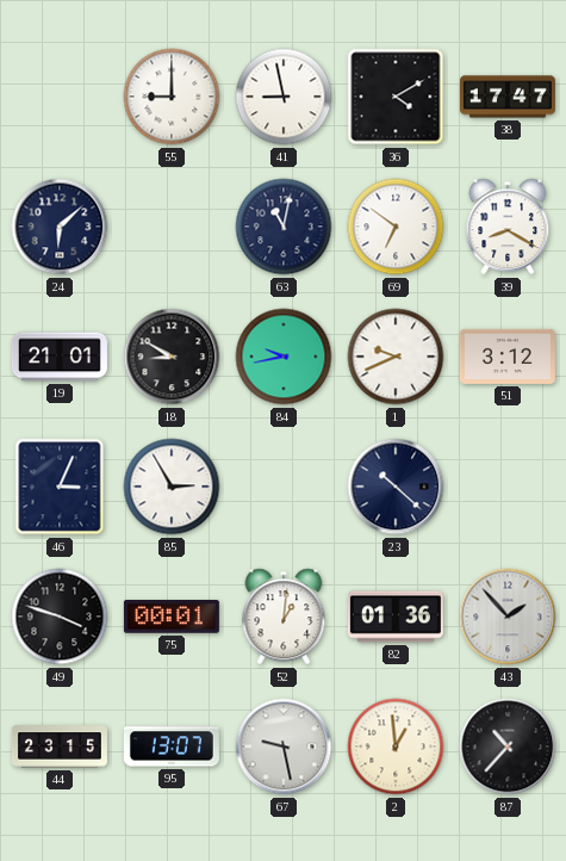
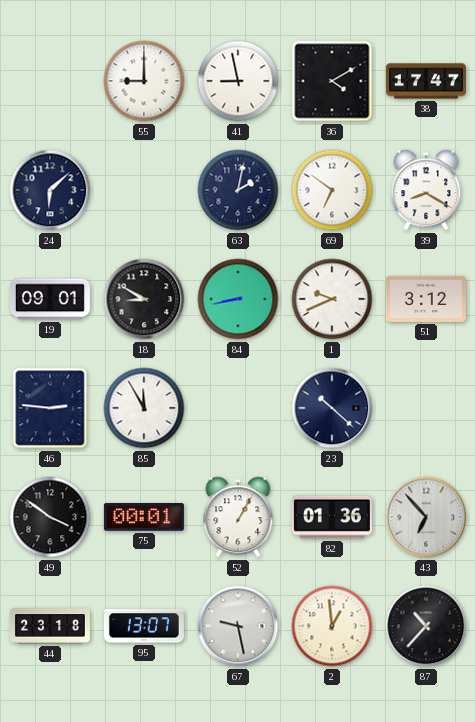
63: 11:02 -> 2:02
19: 21:01 -> 09:01
84: 9:43 -> 8:43
46: 3:04 -> 2:46
85: 2:55 -> 11:55
49: 3:48 -> 3:51
52: 1:01 -> 1:05
43: 1:53 -> 6:53
44: 23:15 -> 23:18
